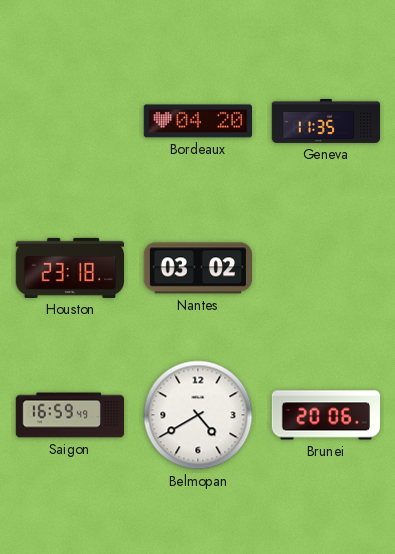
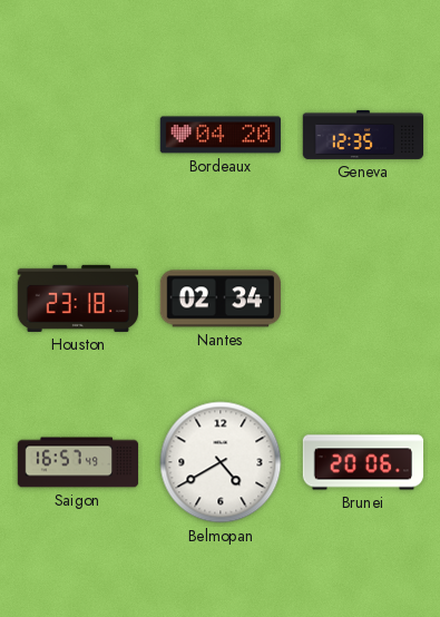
Geneva: 11:35 -> 12:35
Nantes: 03:02 -> 02:34
Saigon: 16:59 -> 16:57
